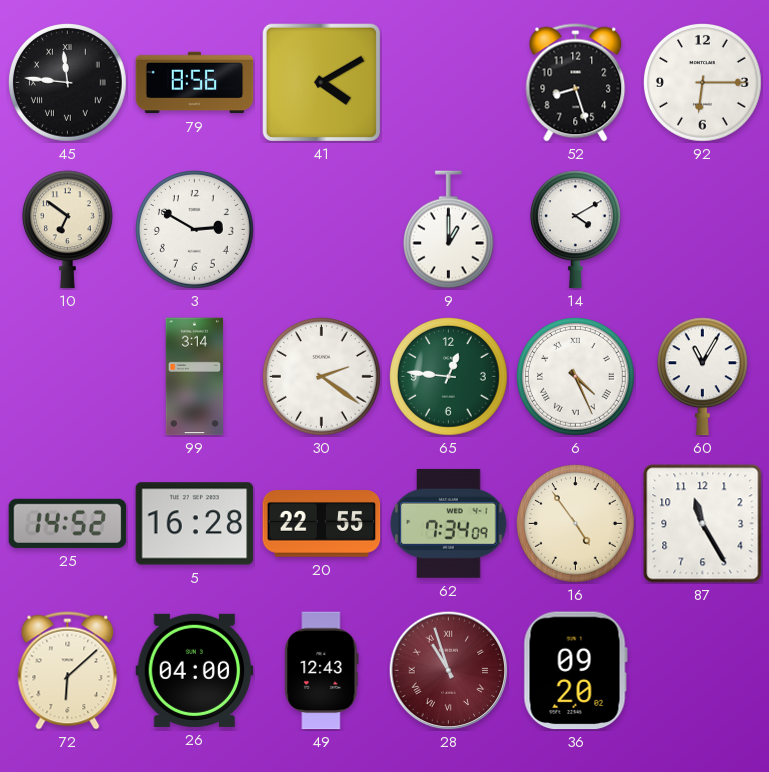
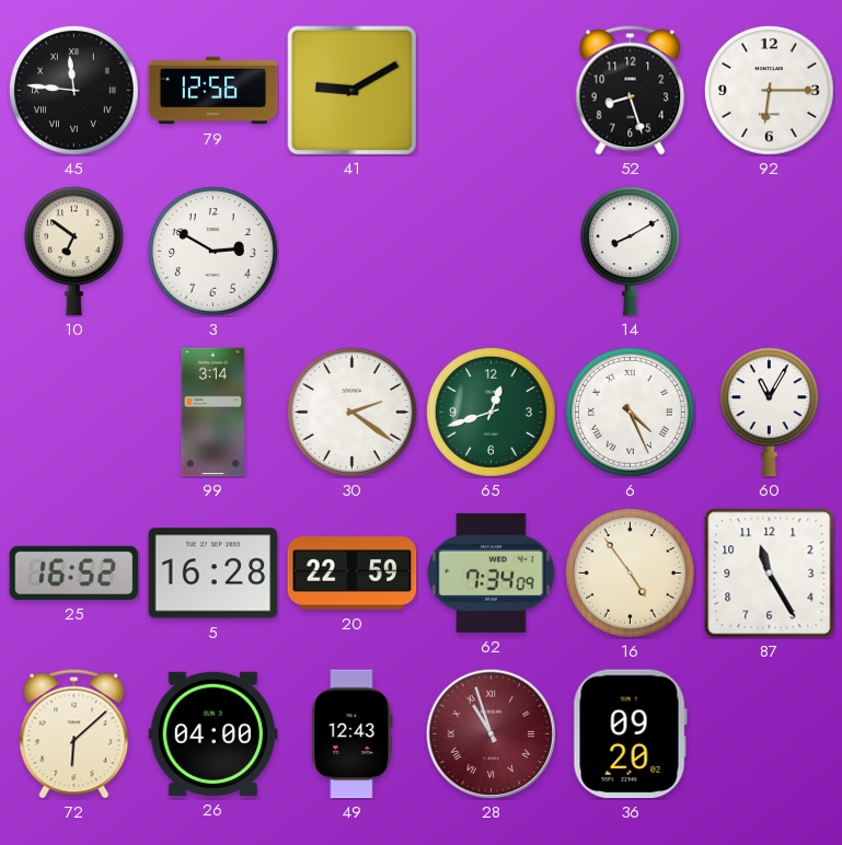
79: 8:56 -> 12:56
41: 4:10 -> 9:10
9: 1:00 -> none
14: 4:10 -> 8:10
65: 12:46 -> 12:42
25: 14:52 -> 16:52
20: 22:55 -> 22:59
